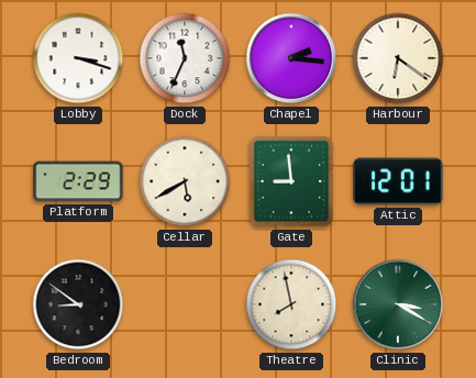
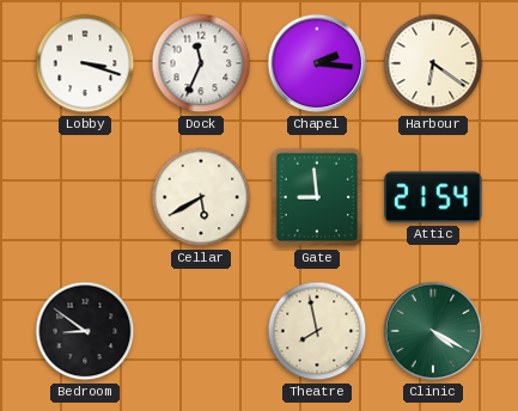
Platform: 2:29 -> none
Attic: 12:01 -> 21:54
Clinic: 3:20 -> 4:20
